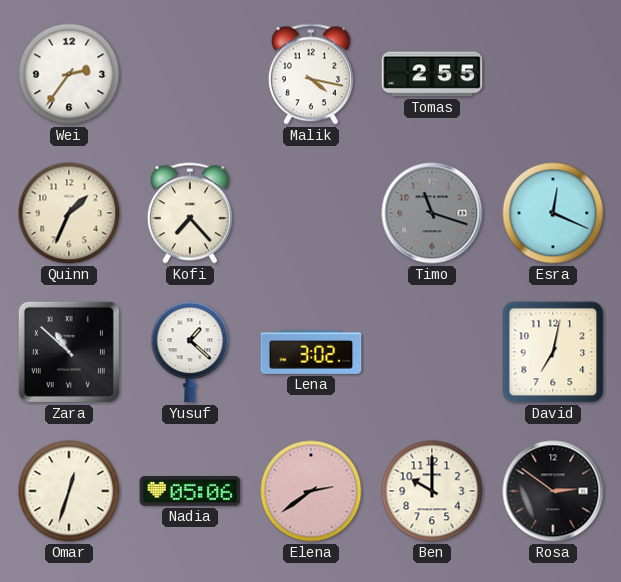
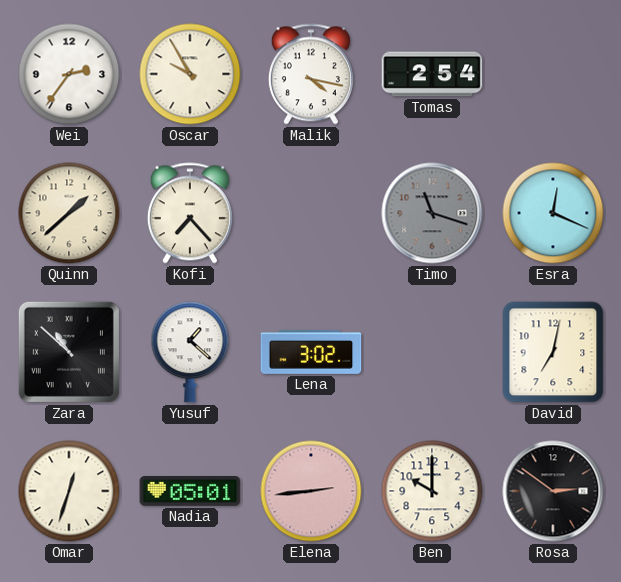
Oscar: none -> 9:55
Tomas: 2:55 -> 2:54
Quinn: 1:34 -> 1:38
Nadia: 05:06 -> 05:01
Elena: 2:39 -> 2:44
